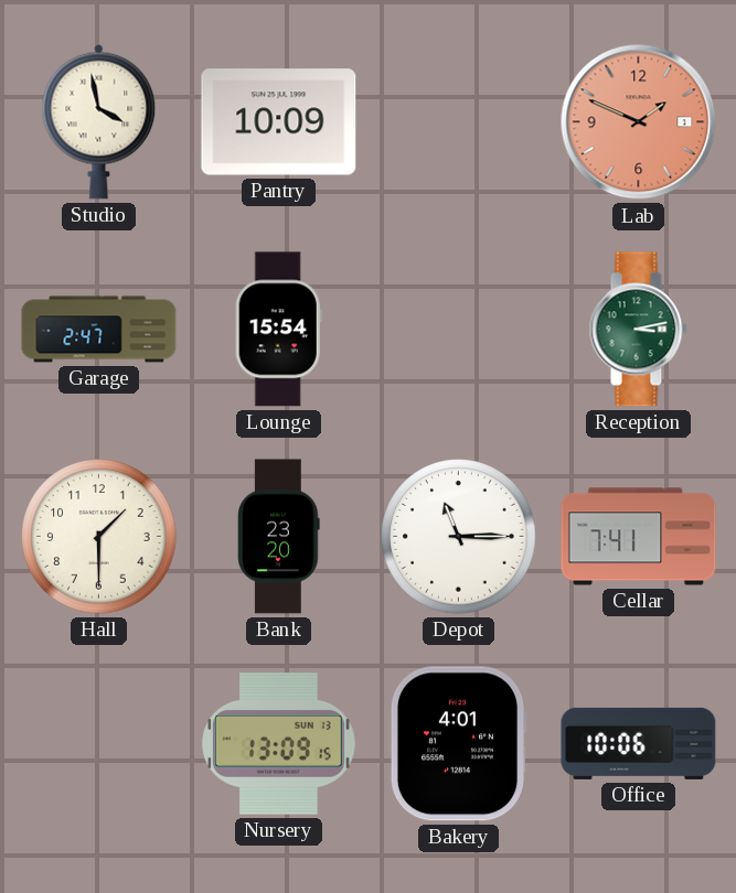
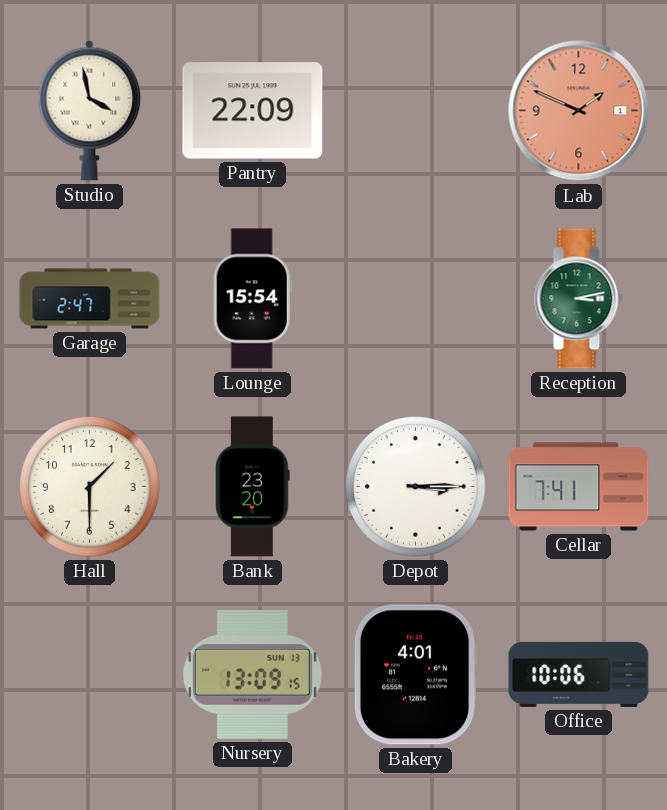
Pantry: 10:09 -> 22:09
Depot: 11:15 -> 3:15
